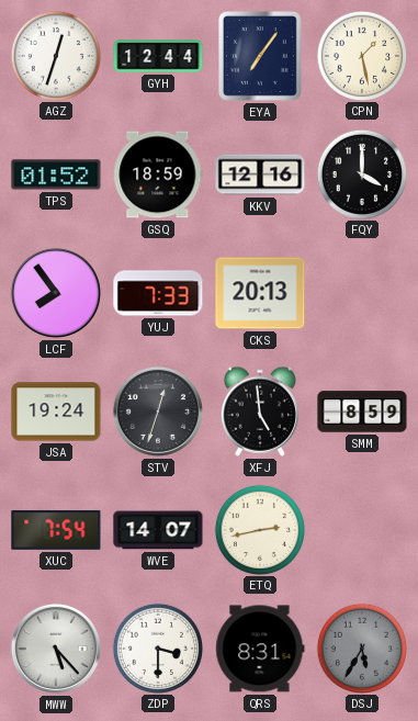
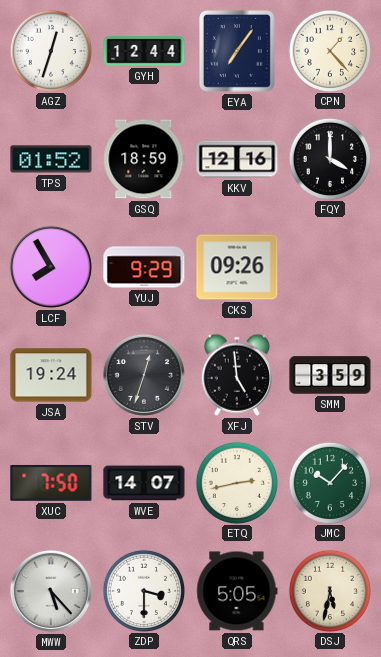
CPN: 1:28 -> 1:23
LCF: 7:54 -> 7:55
YUJ: 7:33 -> 9:29
CKS: 20:13 -> 09:26
SMM: 8:59 -> 3:59
XUC: 7:54 -> 7:50
JMC: none -> 10:07
QRS: 8:31 -> 5:05
DSJ: 5:35 -> 5:32
DSJ dial: grey -> cream
